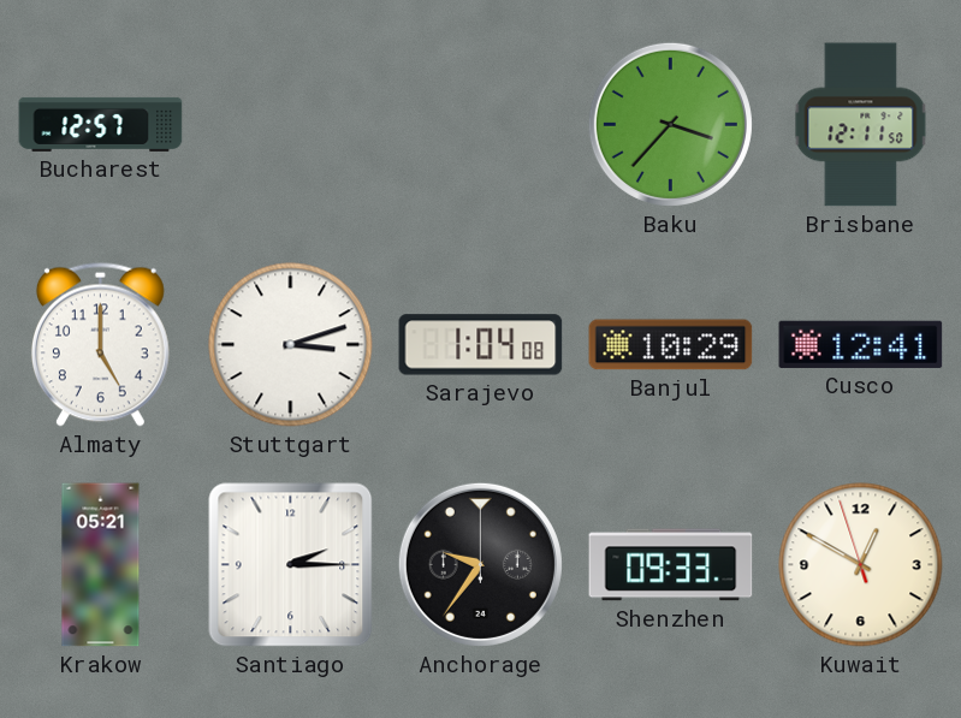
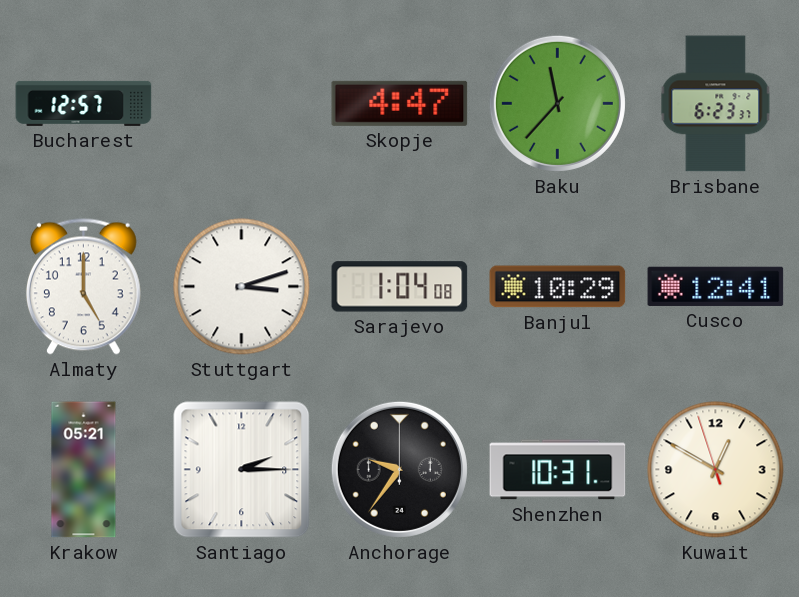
Skopje: none -> 4:47
Baku: 3:37 -> 11:37
Brisbane: 12:11 -> 6:23
Shenzhen: 09:33 -> 10:31
